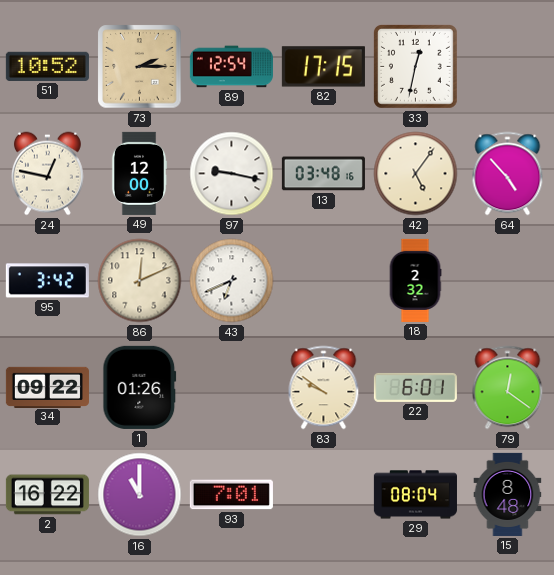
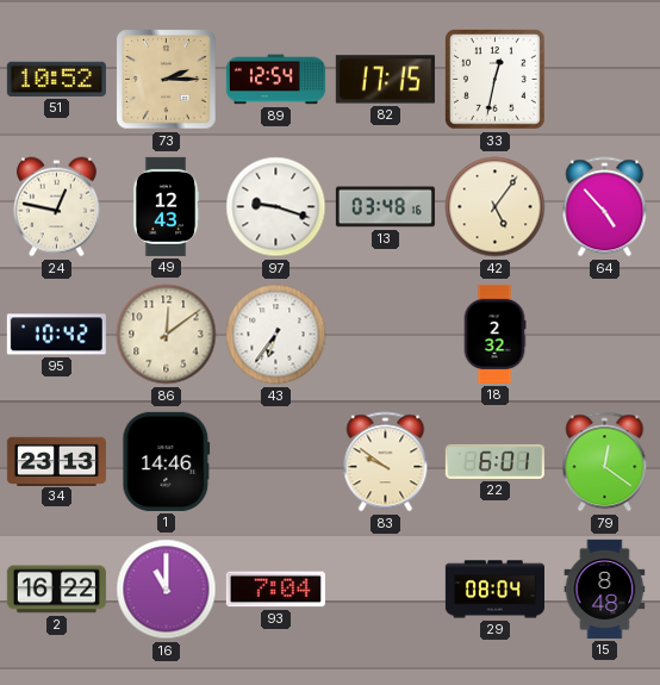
49: 12:00 -> 12:43
97: 9:17 -> 9:18
95: 3:42 -> 10:42
86: 12:11 -> 12:09
43: 6:41 -> 6:36
34: 09:22 -> 23:13
1: 01:26 -> 14:46
93: 7:01 -> 7:04
